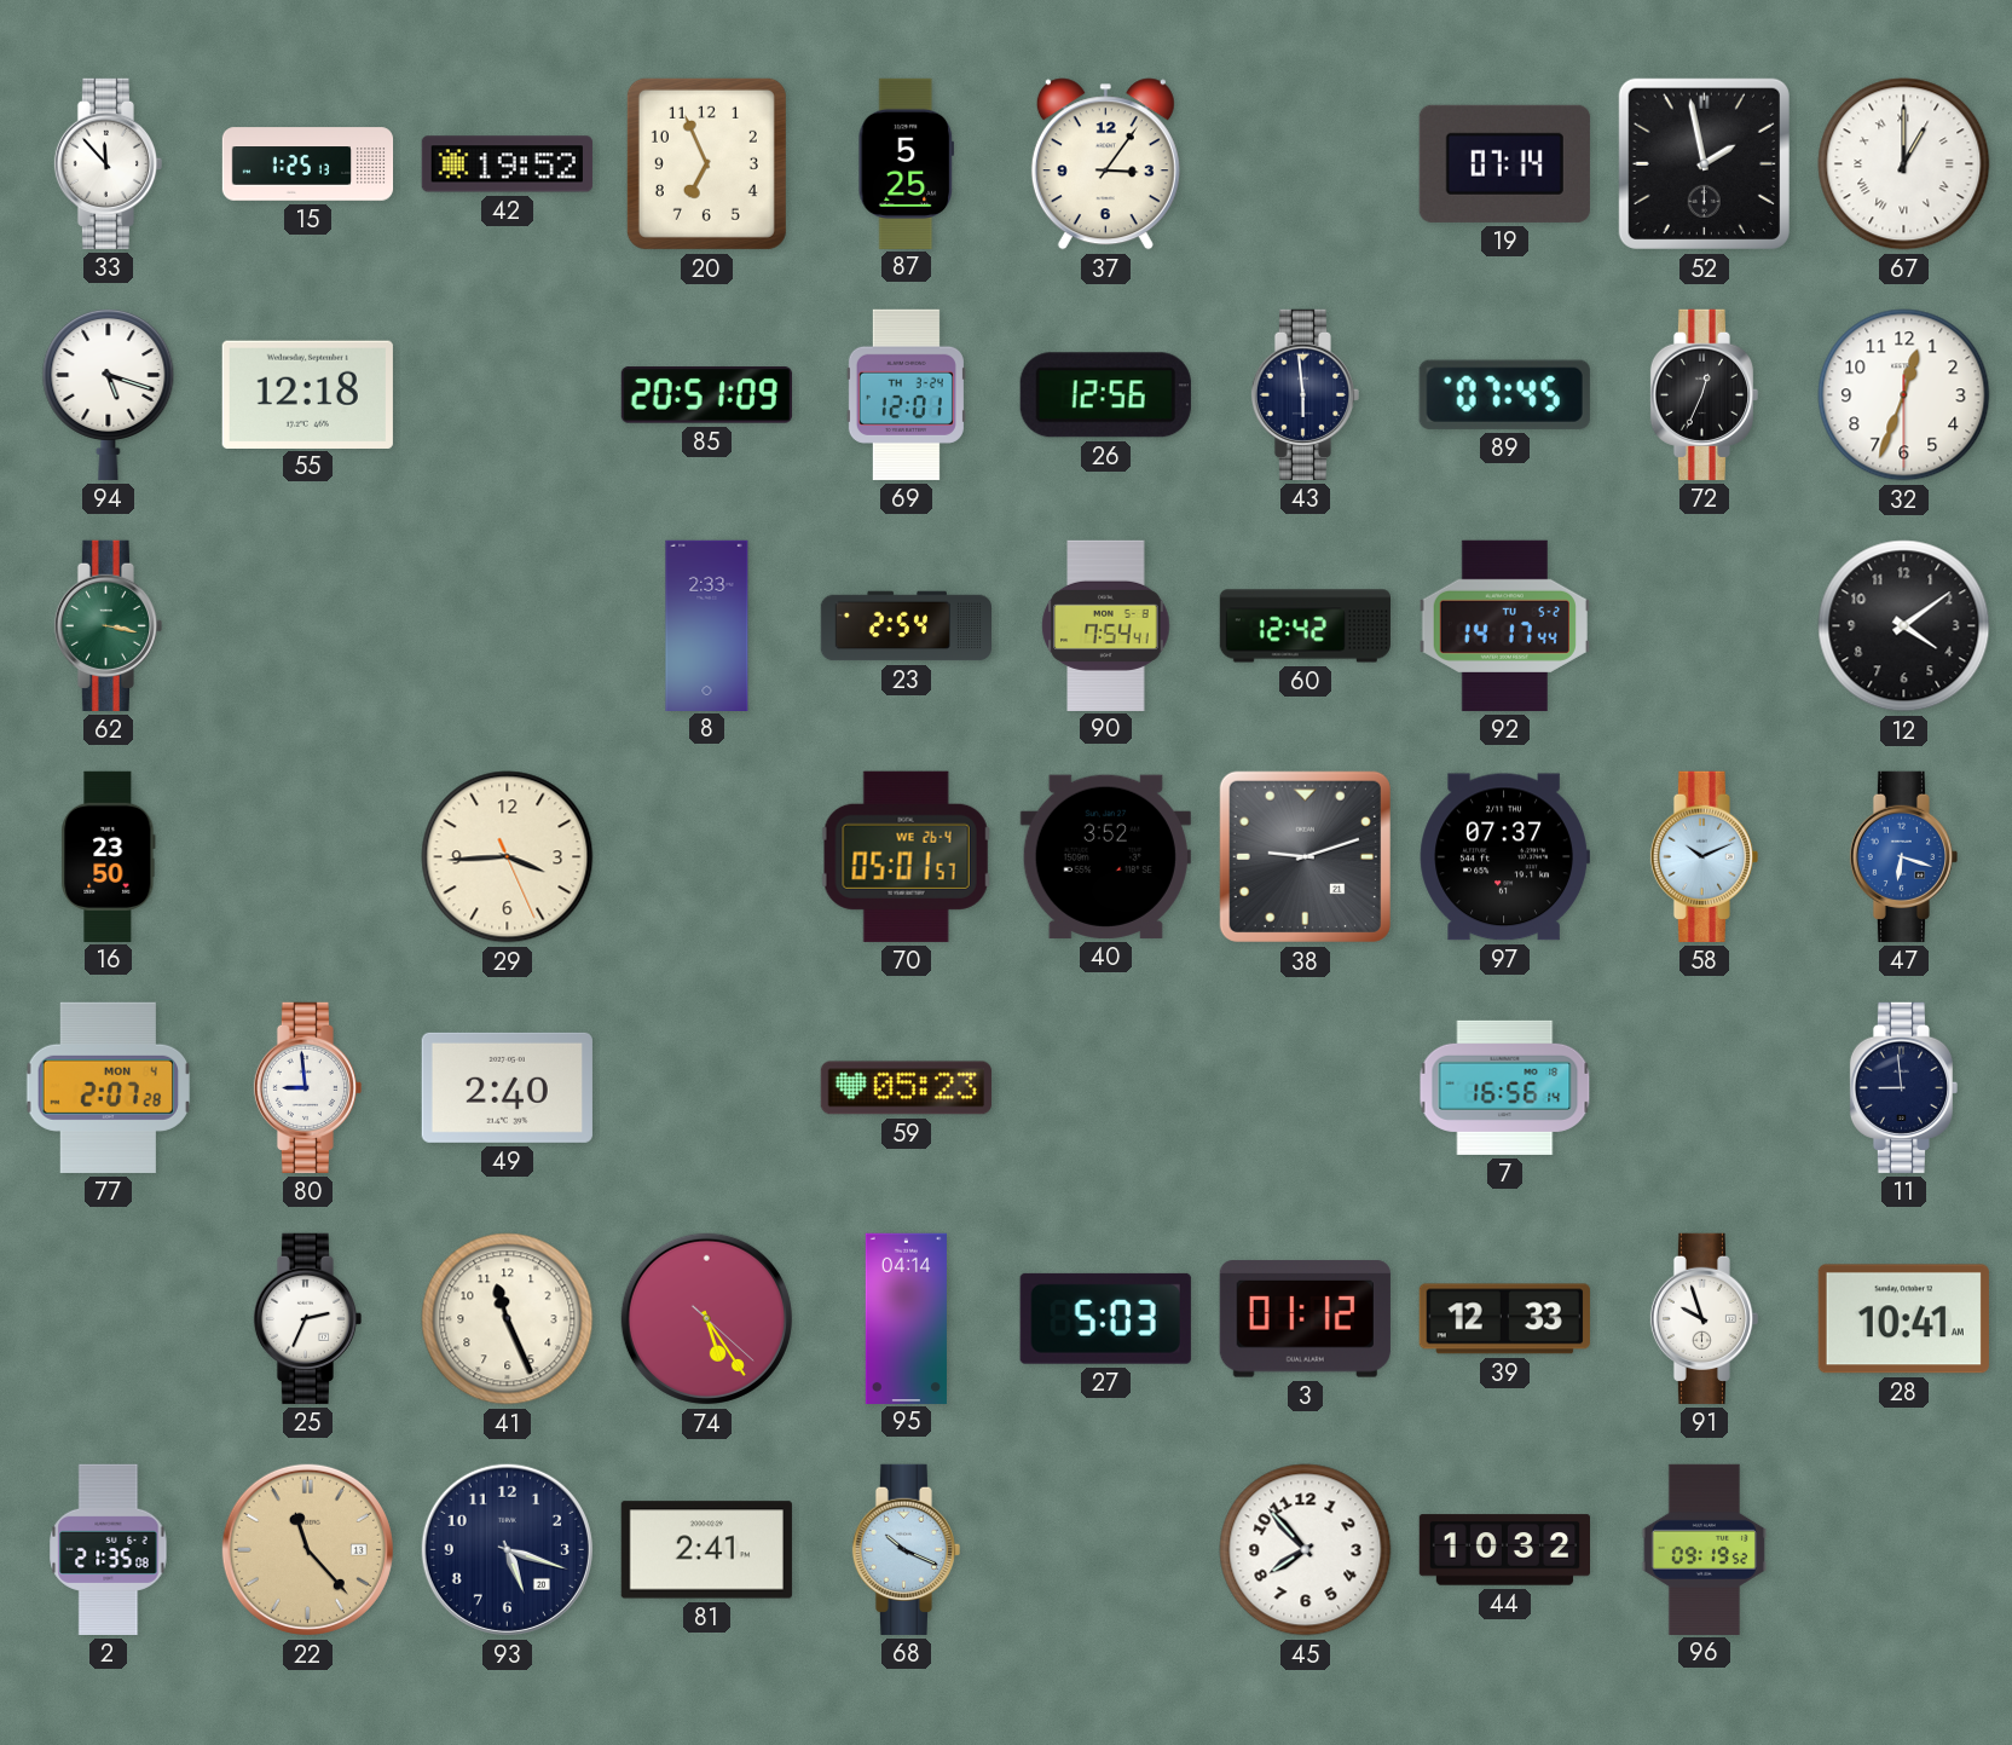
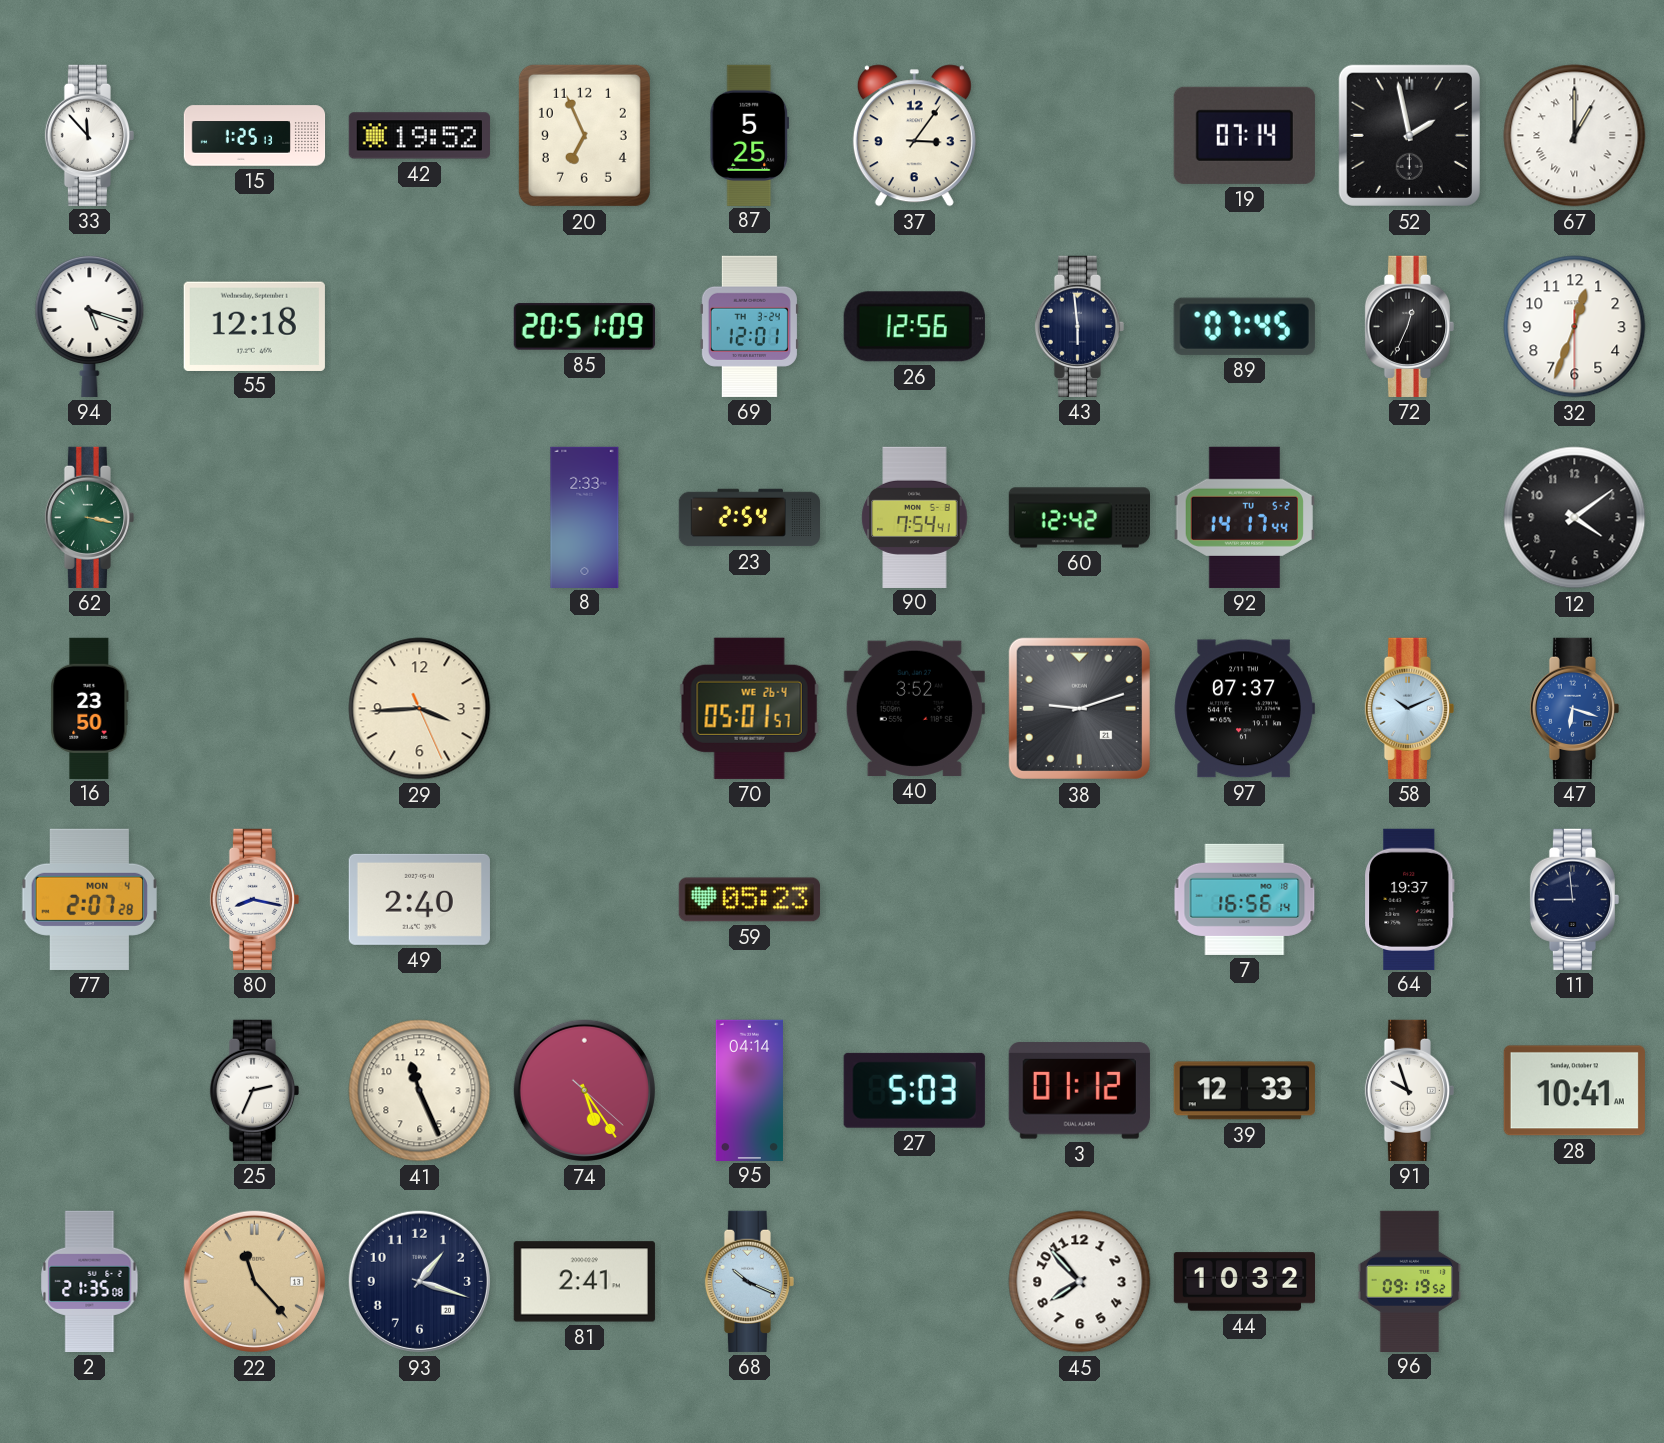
80: 8:59 -> 8:17
64: none -> 19:37
93: 5:18 -> 1:18
